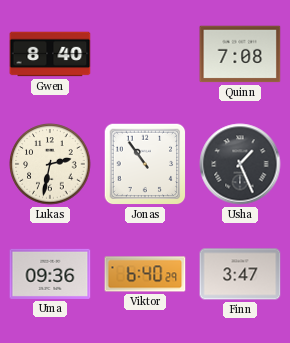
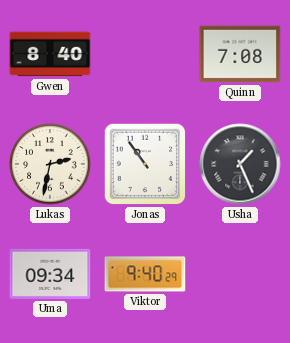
Uma: 09:36 -> 09:34
Viktor: 6:40 -> 9:40
Finn: 3:47 -> none
